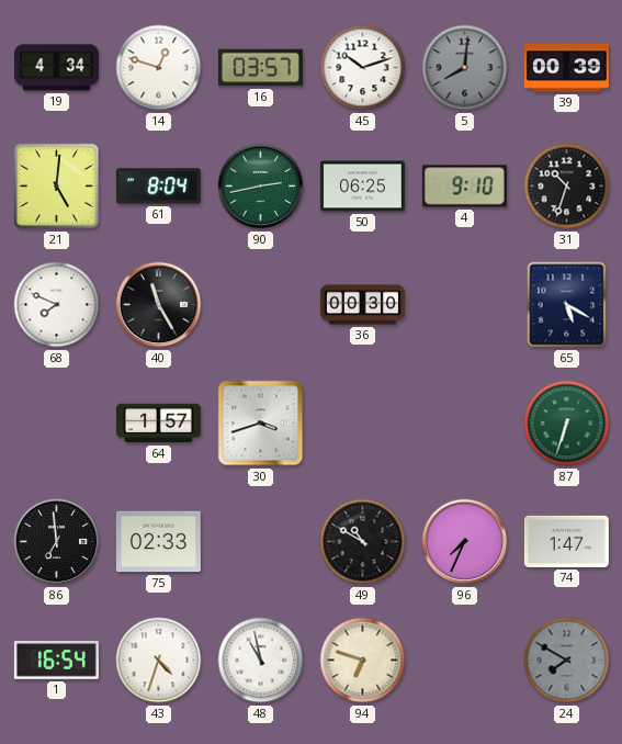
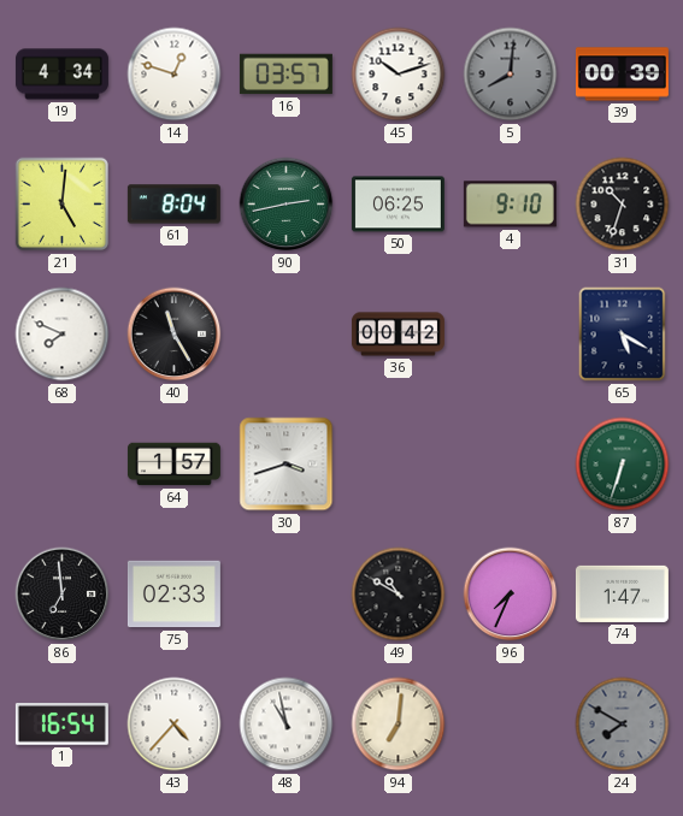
36: 00:30 -> 00:42
43: 4:33 -> 4:37
94: 6:48 -> 7:01
